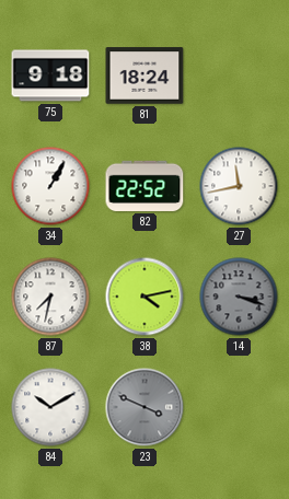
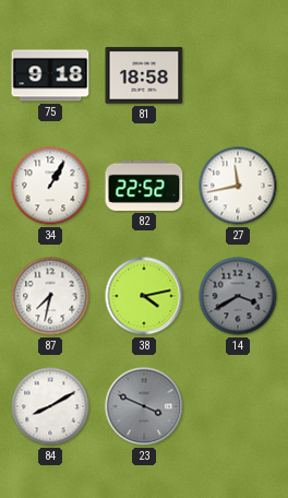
81: 18:24 -> 18:58
14: 3:18 -> 3:40
84: 10:10 -> 8:10
